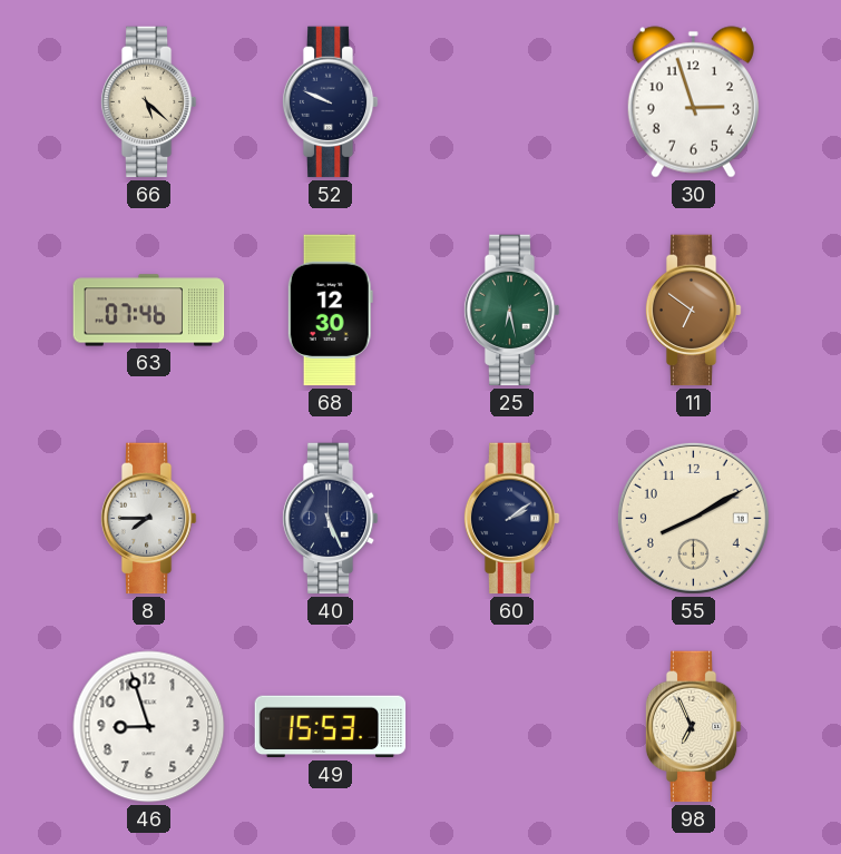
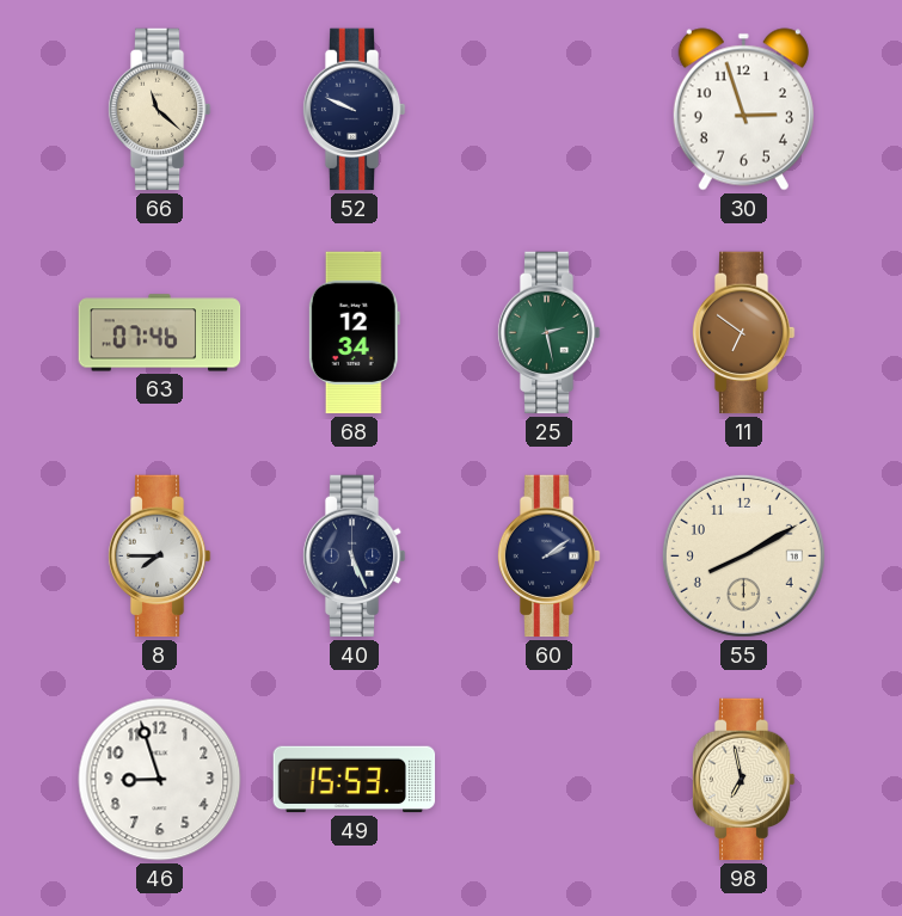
66: 5:22 -> 11:22
68: 12:30 -> 12:34
25: 6:28 -> 2:28
98: 6:56 -> 6:58
